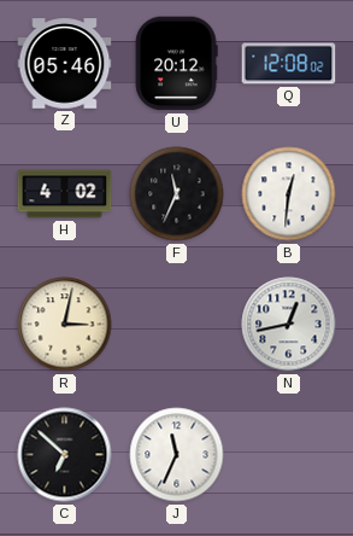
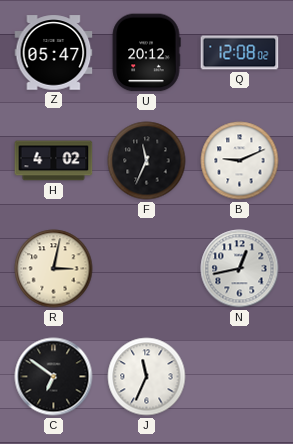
Z: 05:46 -> 05:47
B: 12:31 -> 9:11
C: 6:52 -> 6:51
